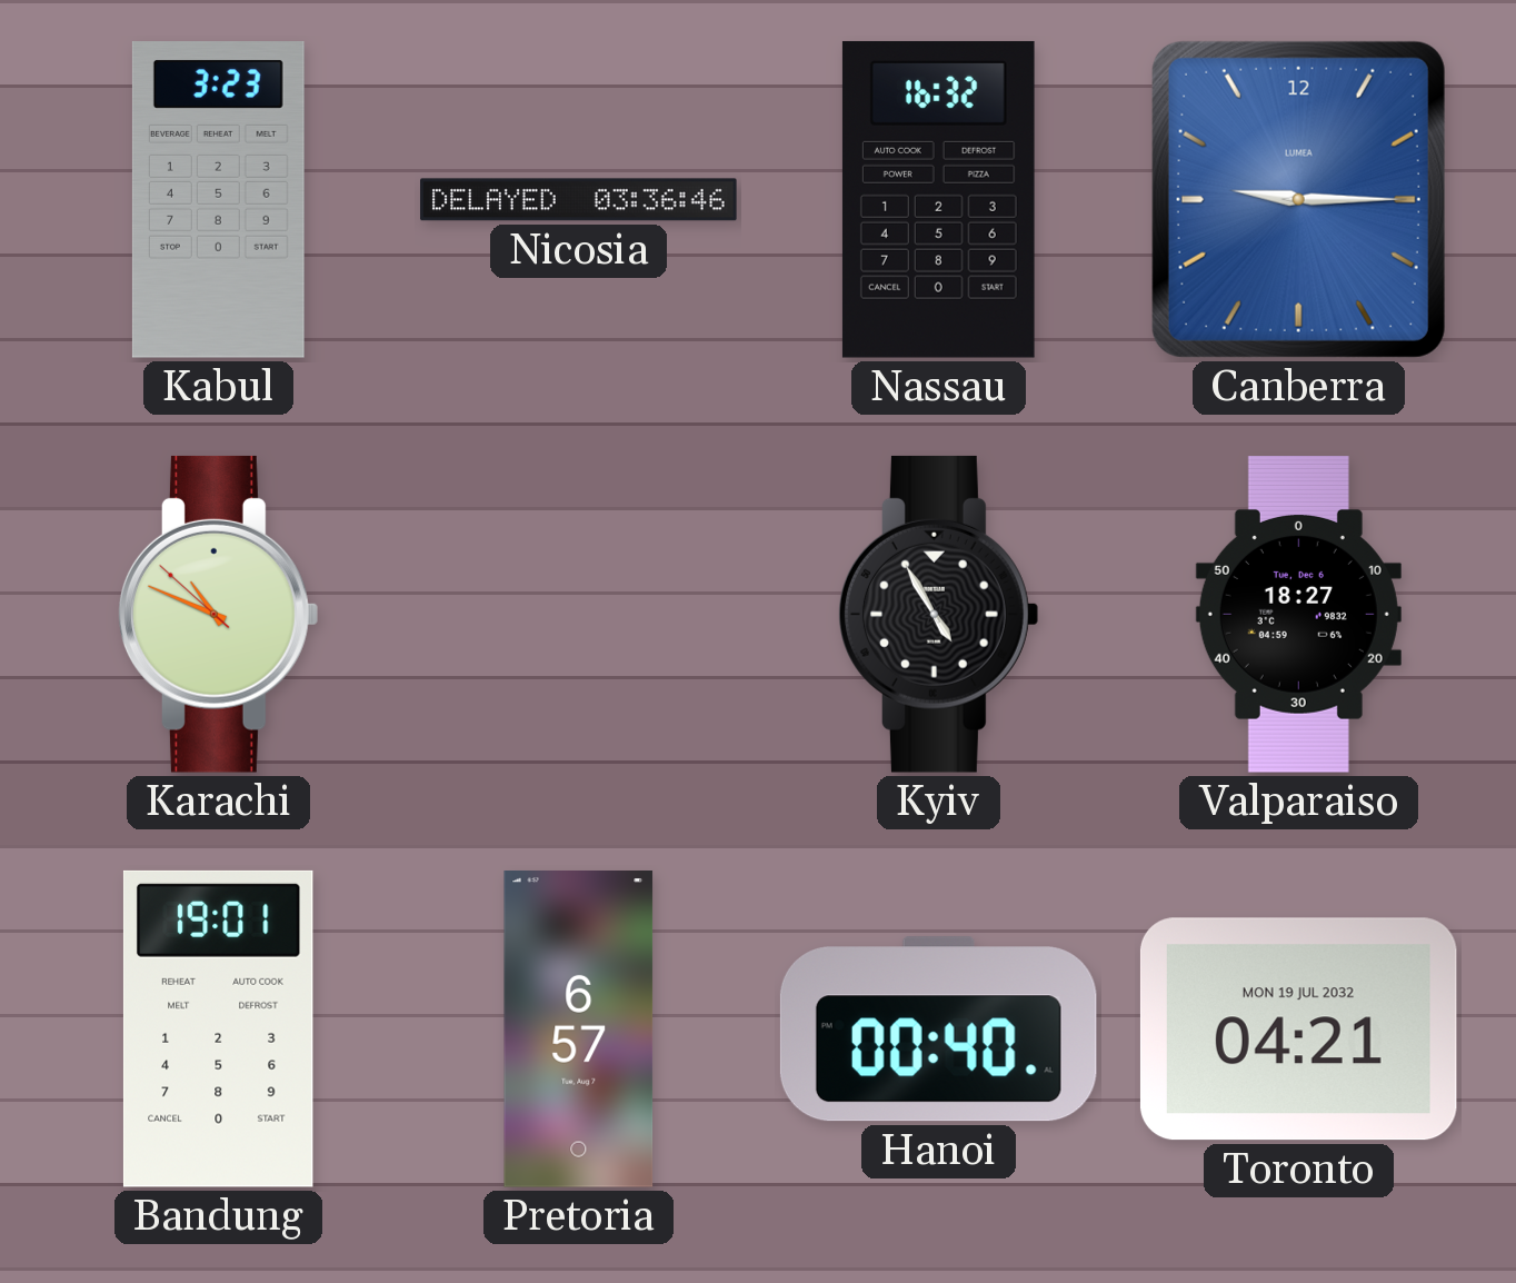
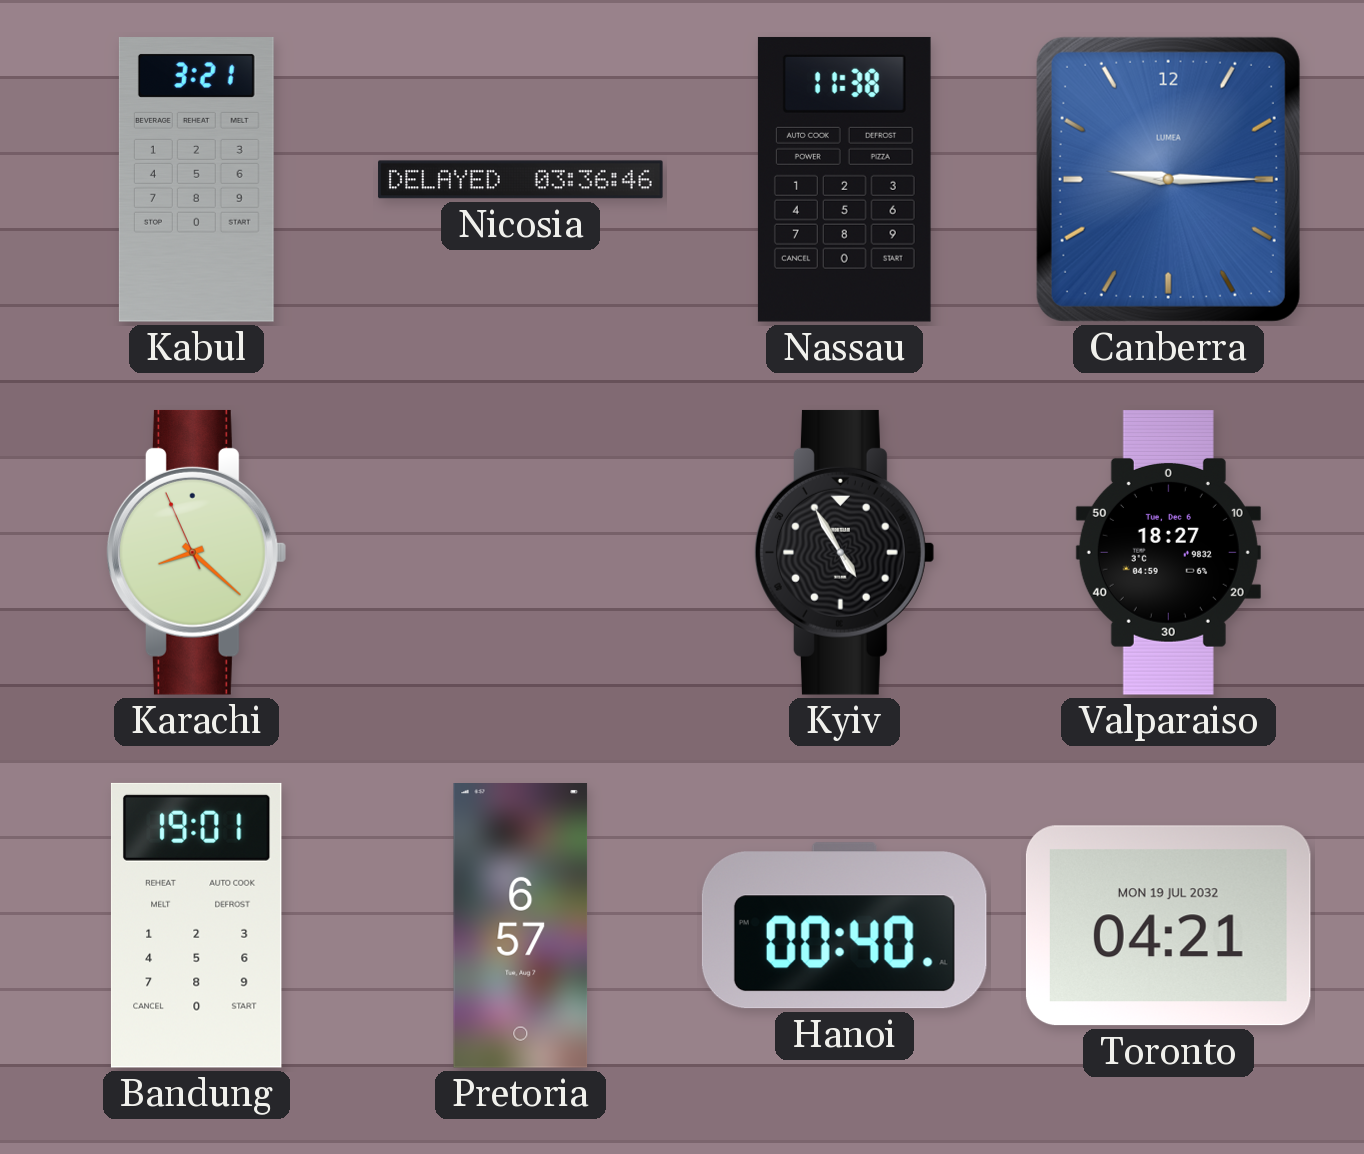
Kabul: 3:23 -> 3:21
Nassau: 16:32 -> 11:38
Karachi: 10:48 -> 8:21
